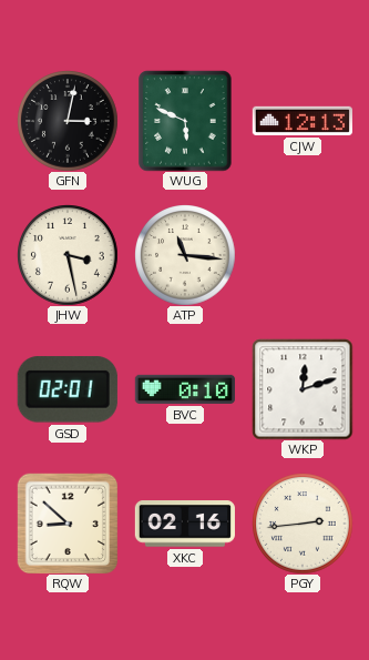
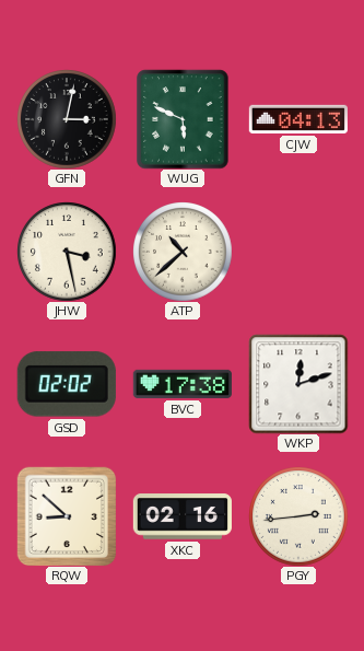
CJW: 12:13 -> 04:13
ATP: 11:16 -> 10:38
GSD: 02:01 -> 02:02
BVC: 0:10 -> 17:38
